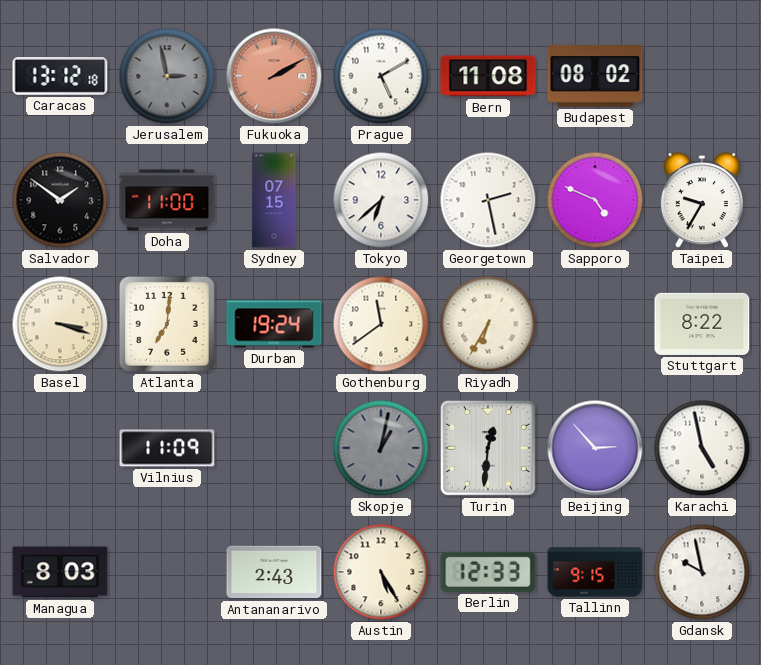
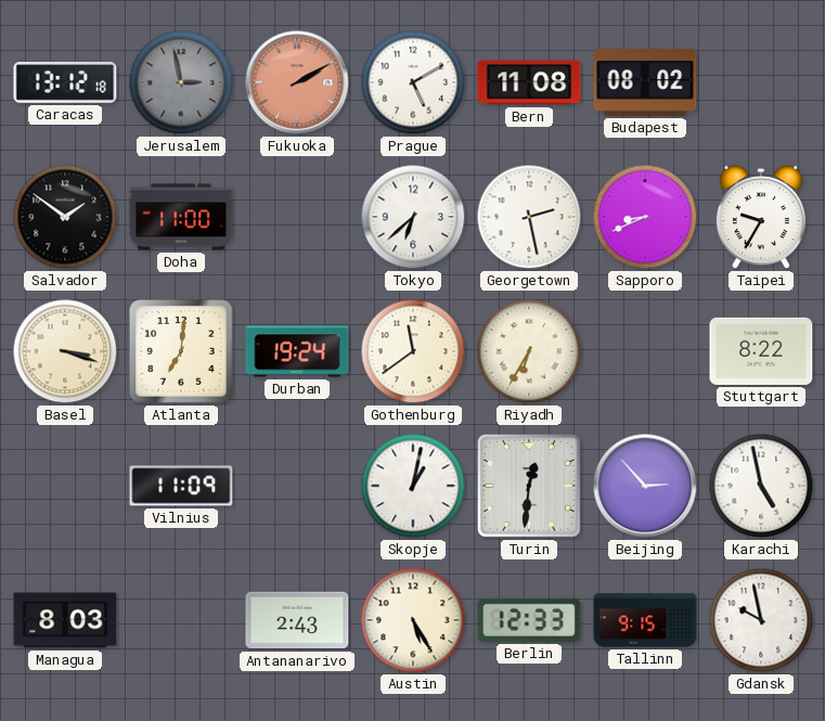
Sydney: 07:15 -> none
Sapporo: 4:49 -> 8:41
Skopje dial: grey -> white
